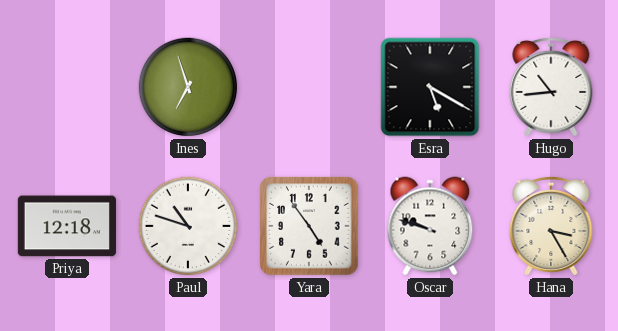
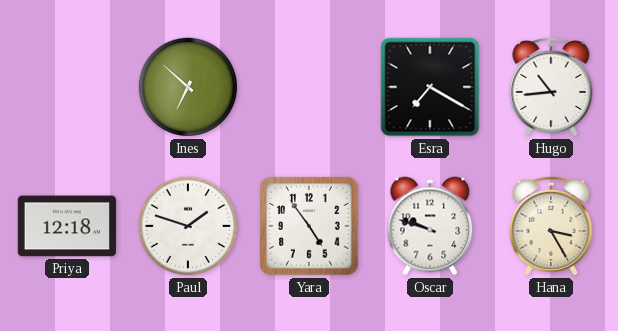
Ines: 6:57 -> 6:52
Esra: 5:20 -> 7:20
Paul: 10:48 -> 1:48
